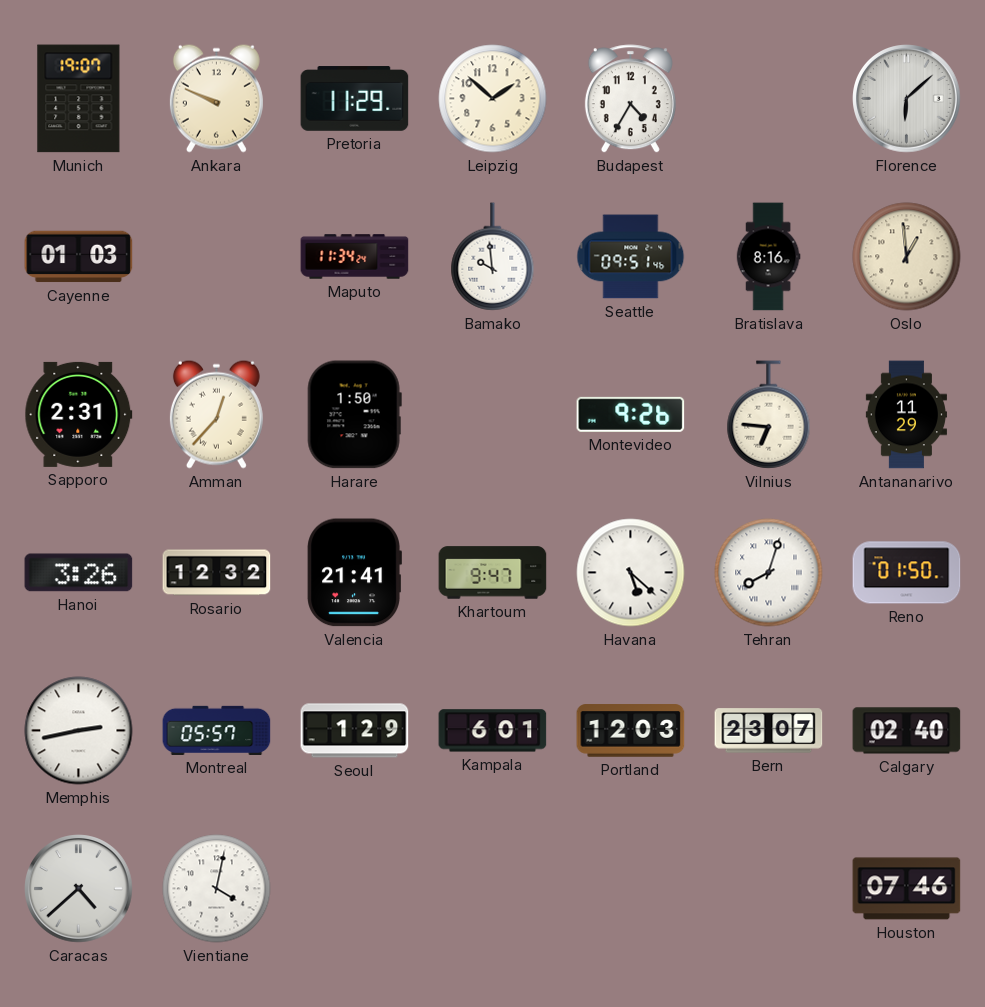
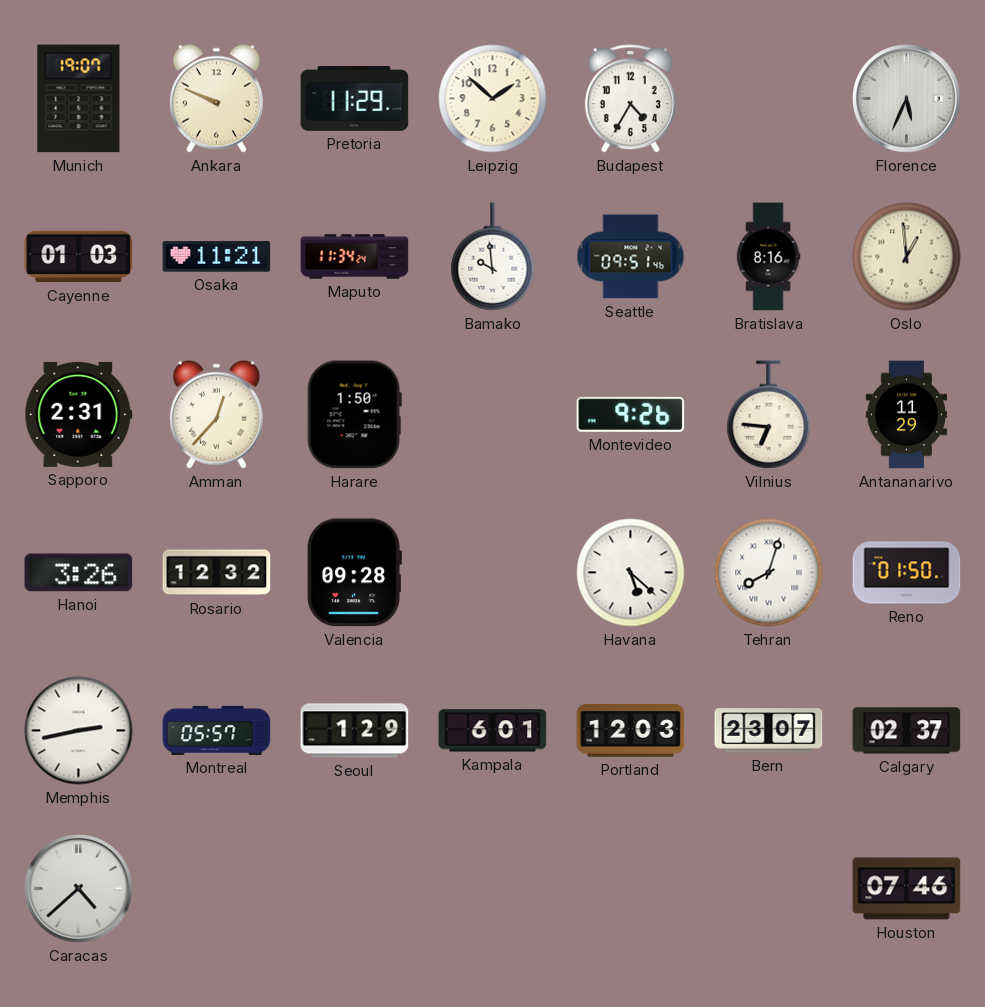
Florence: 6:08 -> 5:34
Osaka: none -> 11:21
Valencia: 21:41 -> 09:28
Khartoum: 9:47 -> none
Calgary: 02:40 -> 02:37
Vientiane: 4:02 -> none
